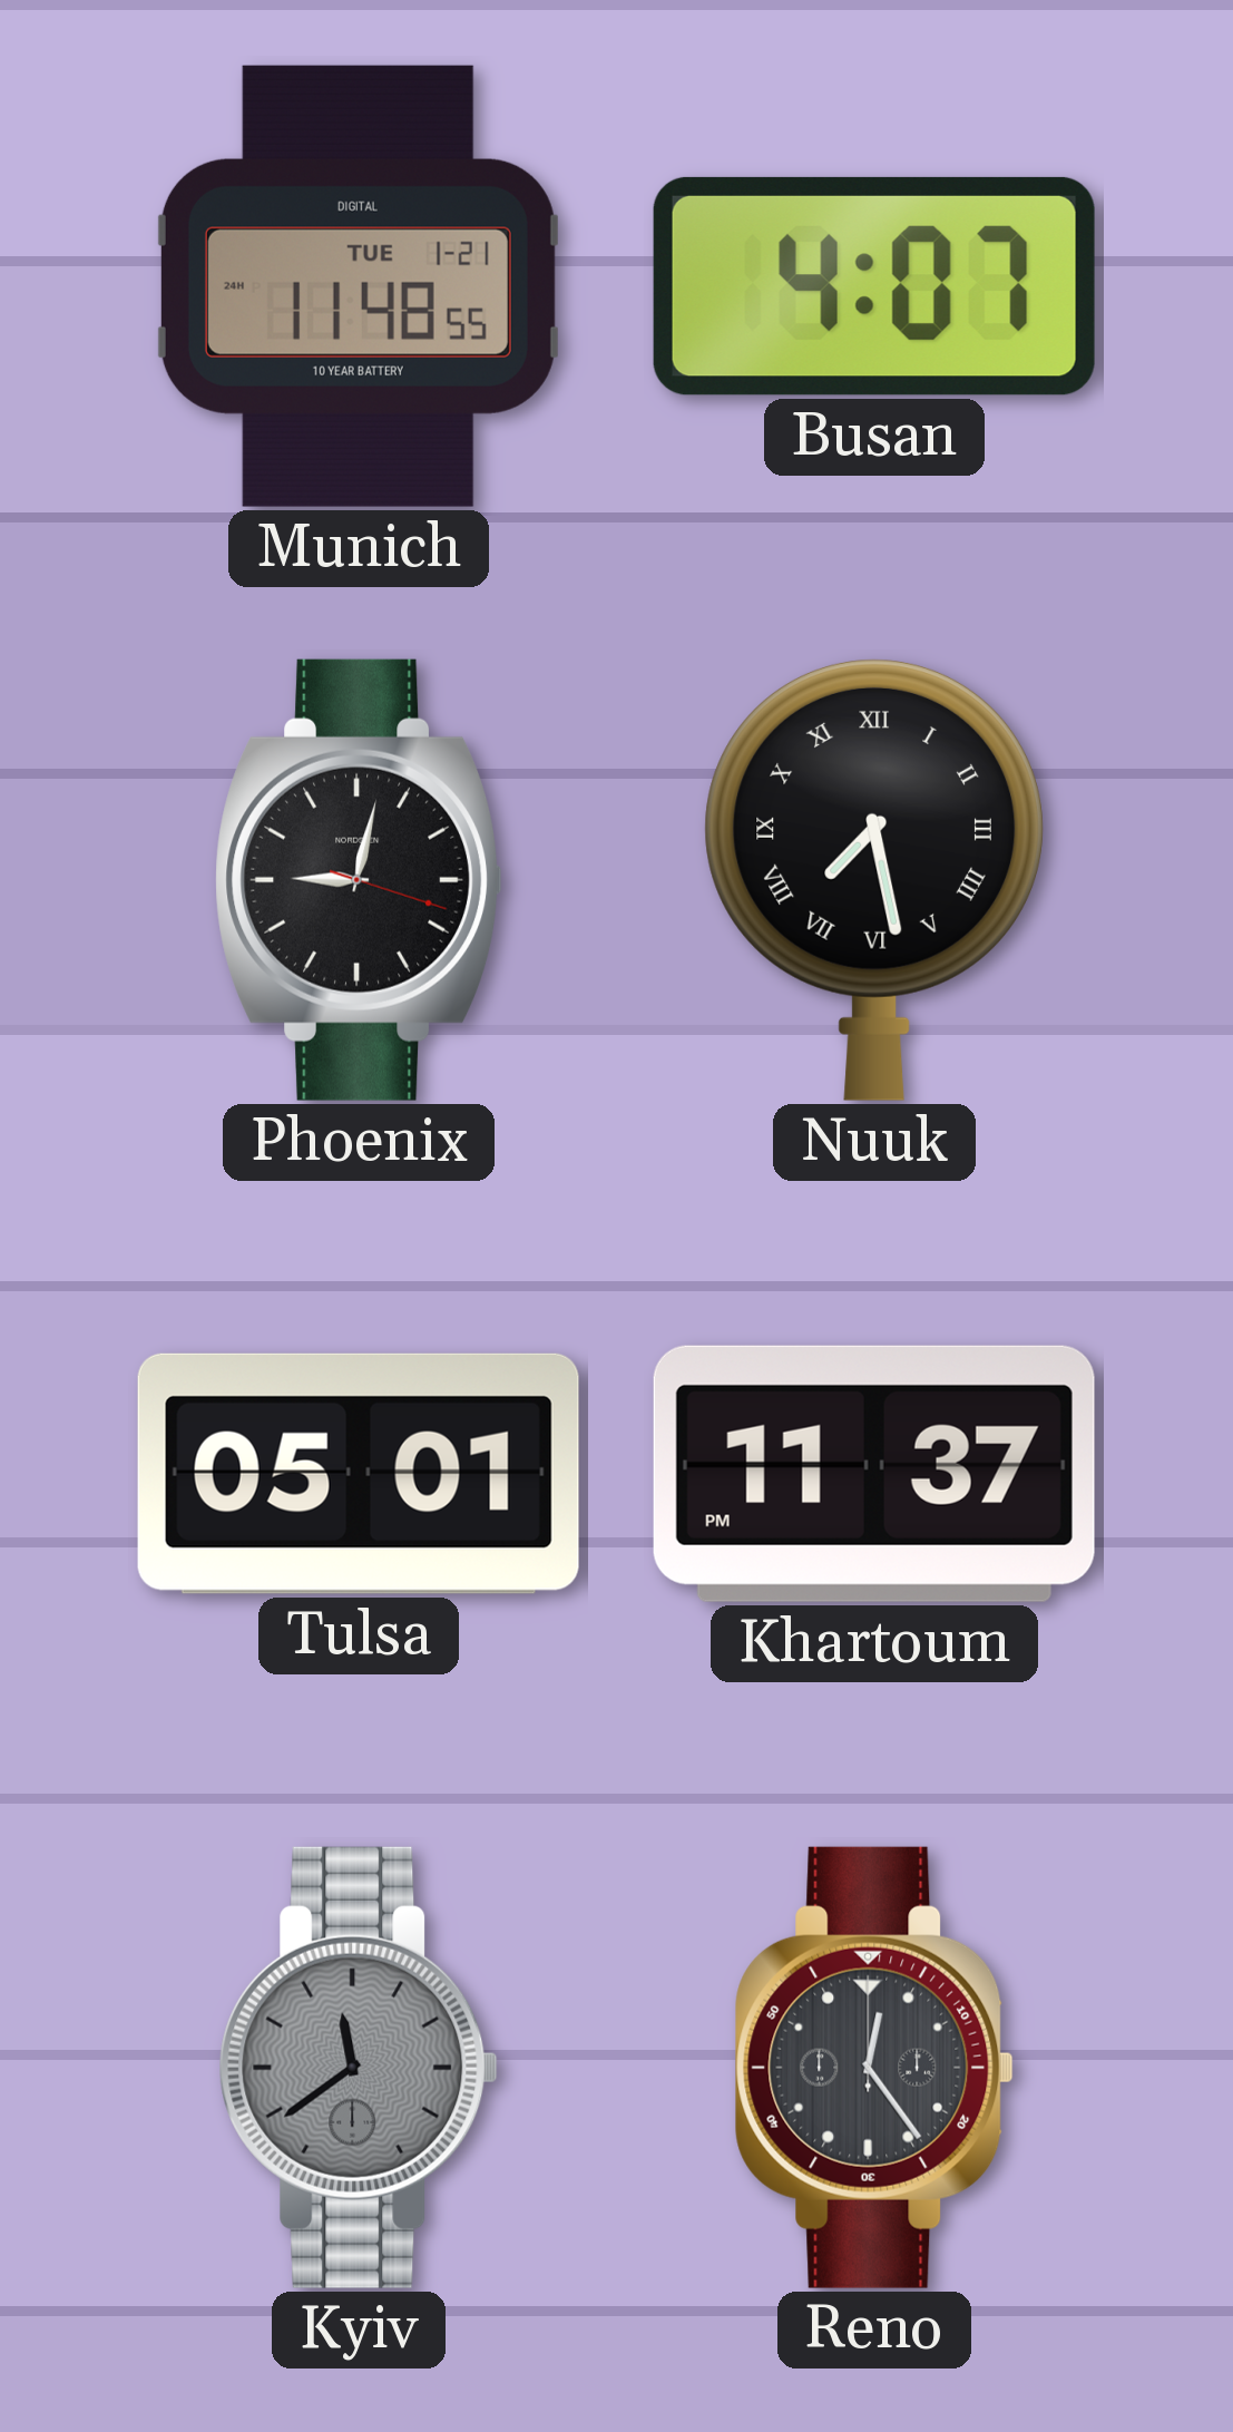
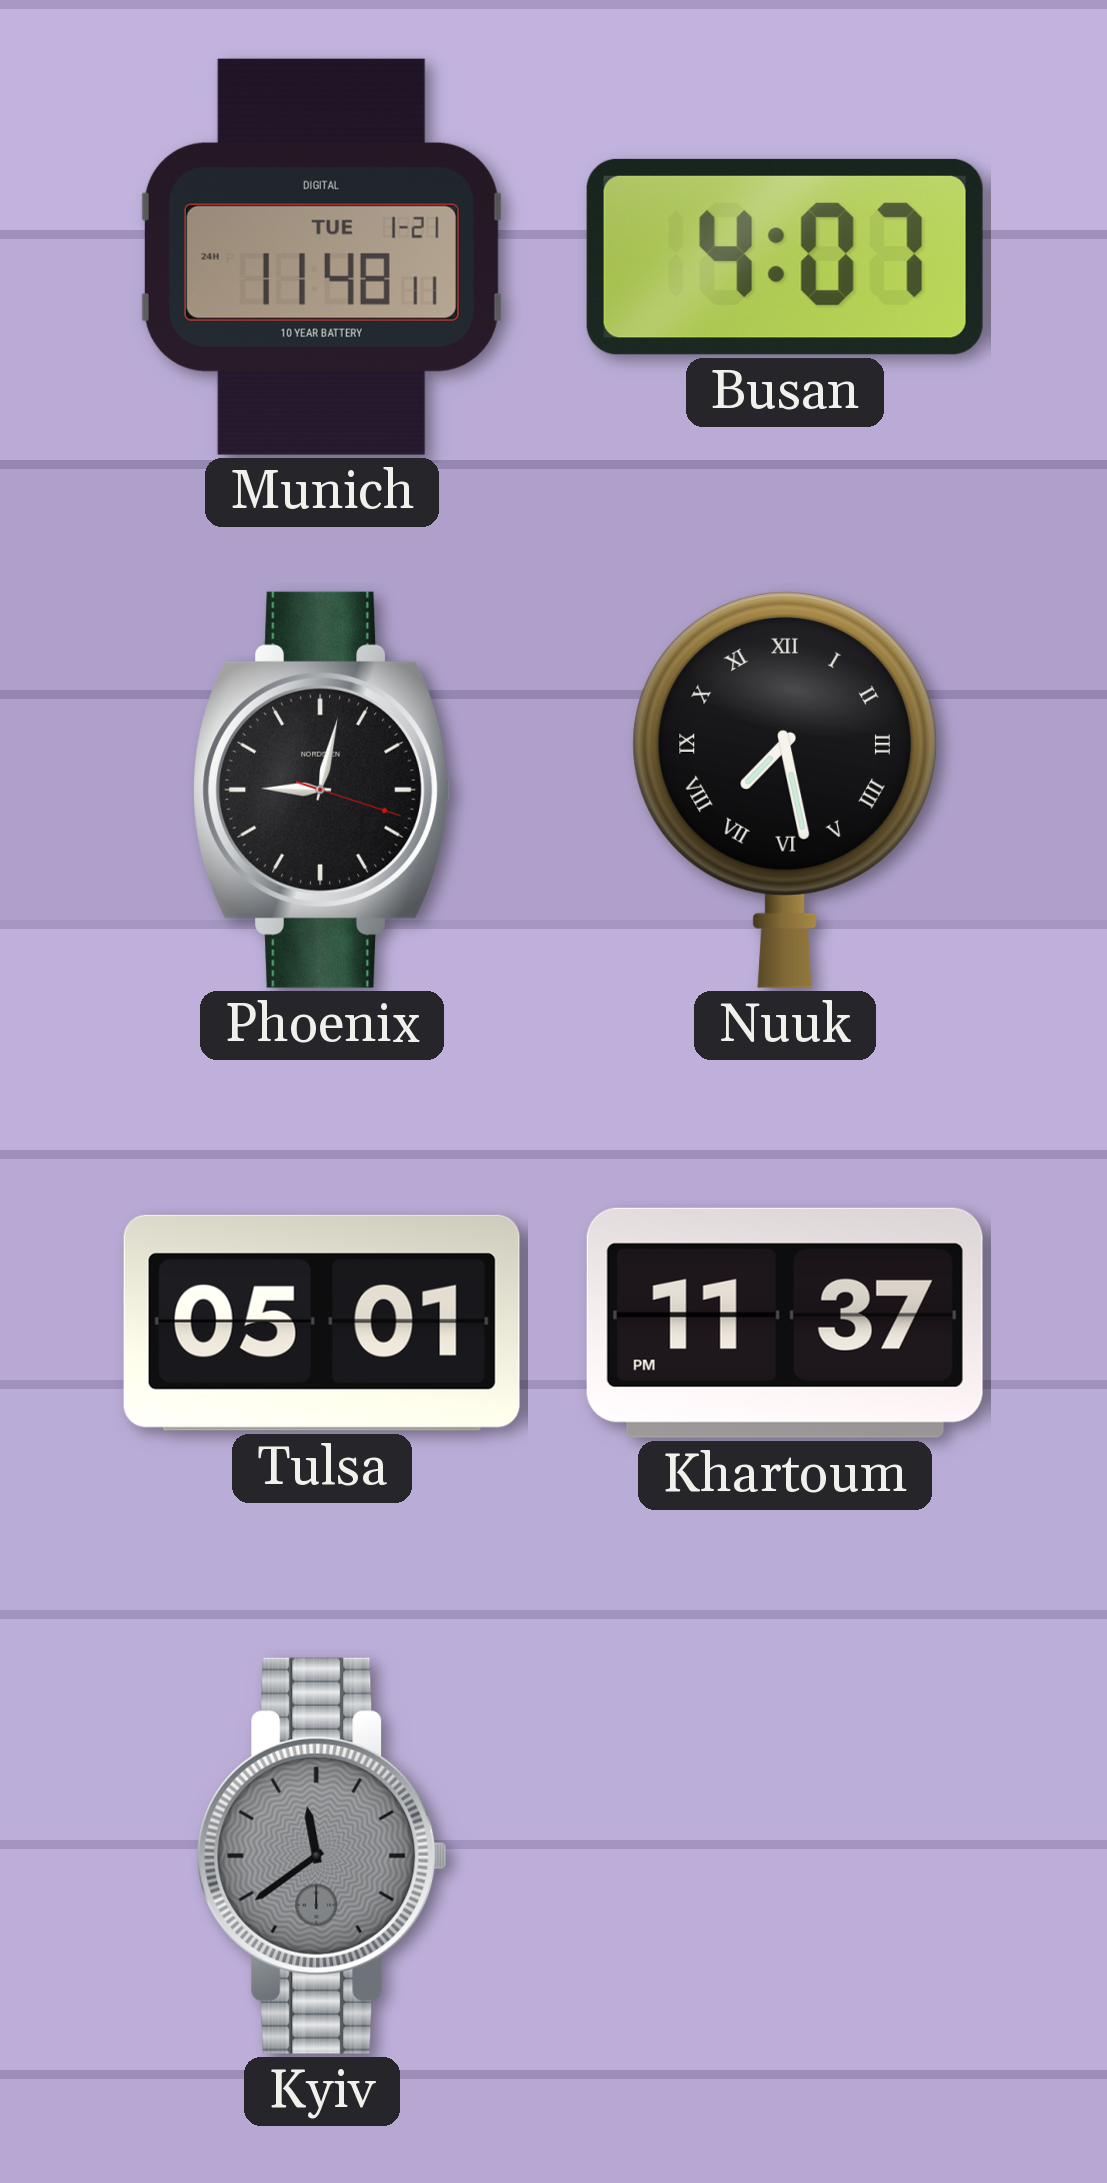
Munich: 11:48:55 -> 11:48:11
Reno: 12:24 -> none
